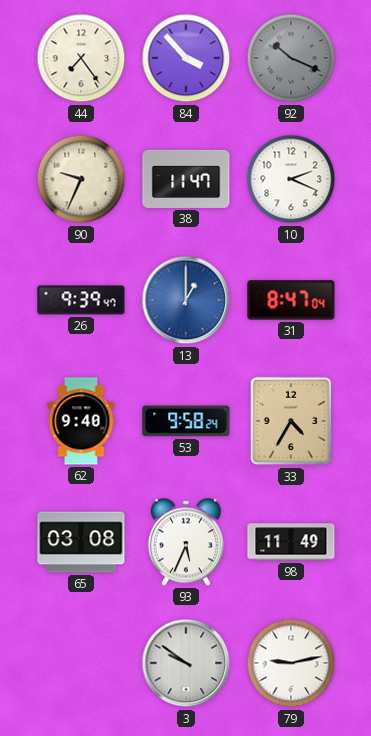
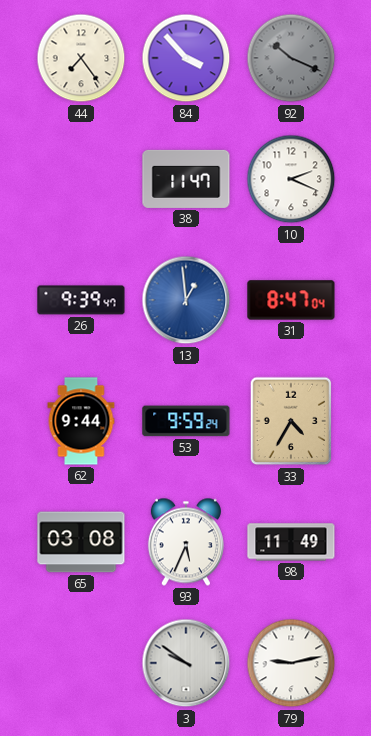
90: 9:34 -> none
13: 1:00 -> 12:59
62: 9:40 -> 9:44
53: 9:58 -> 9:59
